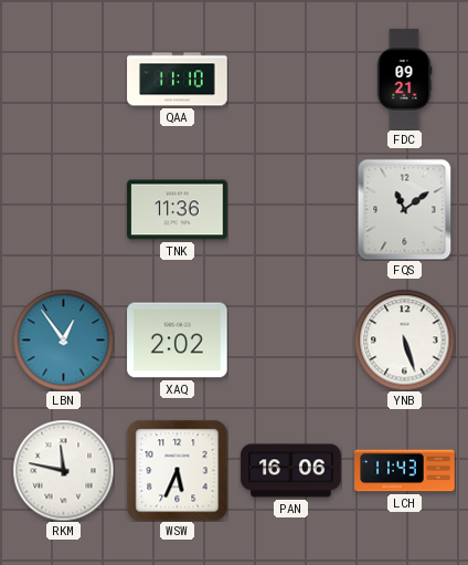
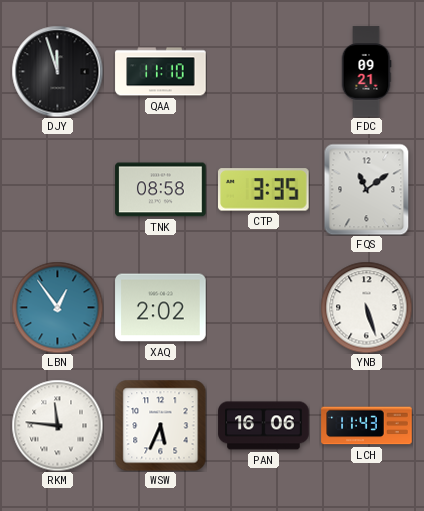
DJY: none -> 11:57
TNK: 11:36 -> 08:58
CTP: none -> 3:35
RKM: 11:47 -> 11:46
